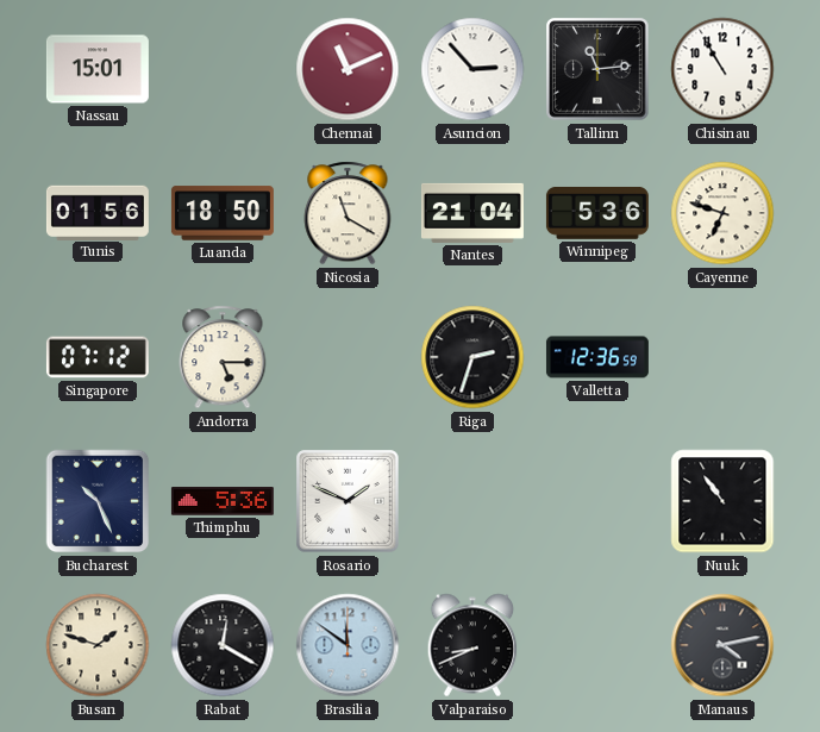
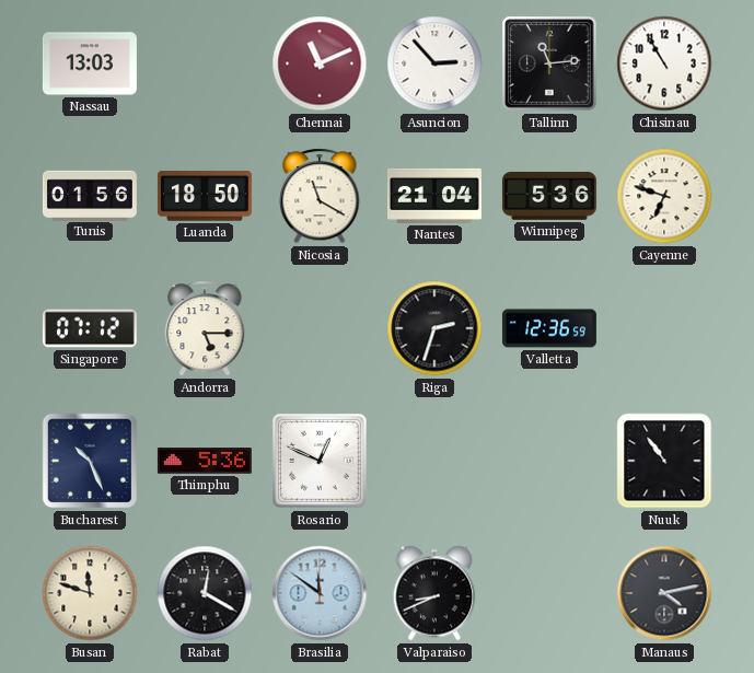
Nassau: 15:01 -> 13:03
Rosario: 1:49 -> 12:49
Busan: 1:48 -> 11:48
